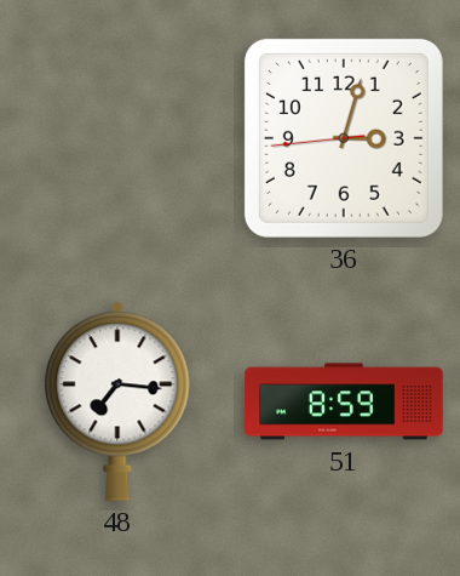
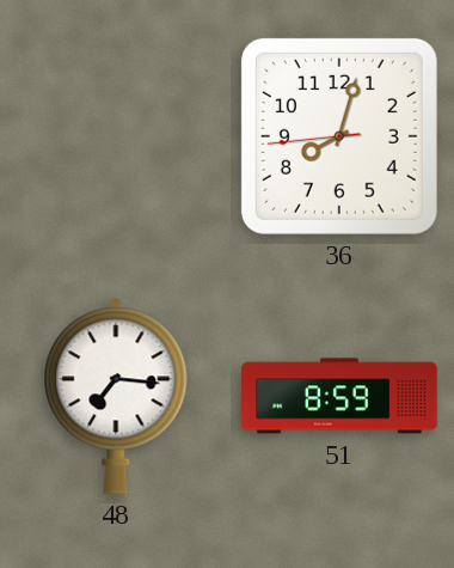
36: 3:02 -> 8:02
